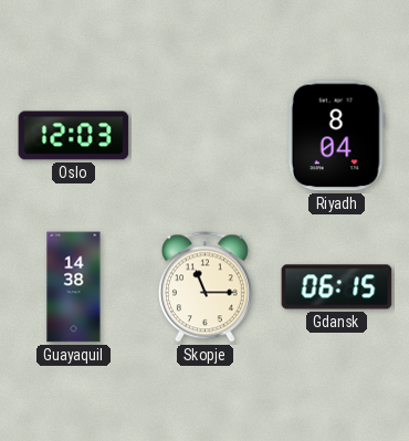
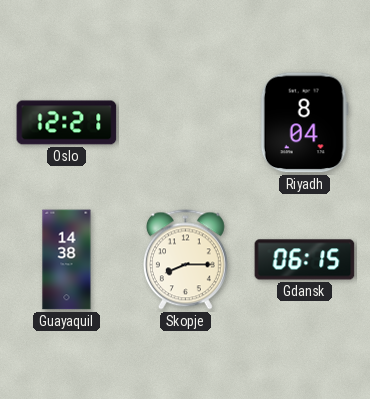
Oslo: 12:03 -> 12:21
Skopje: 11:15 -> 8:15
